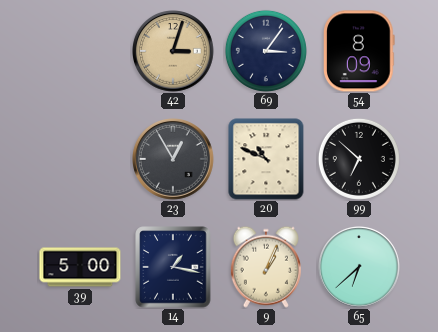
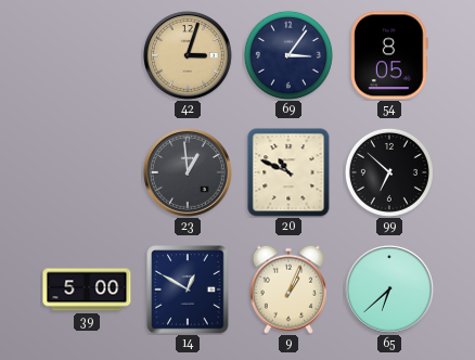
54: 8:09 -> 8:05
23: 12:55 -> 12:59
14: 1:17 -> 12:50
